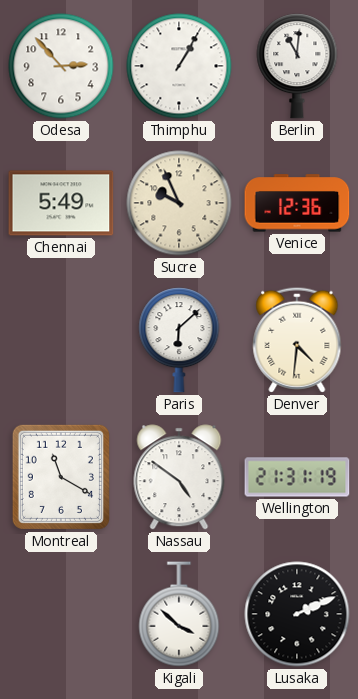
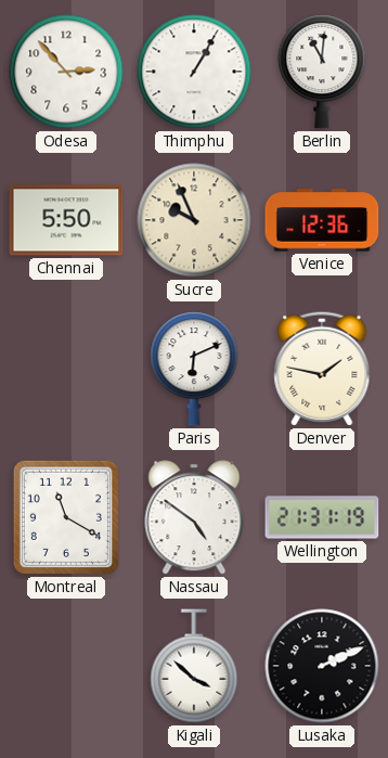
Chennai: 5:49 -> 5:50
Paris: 6:08 -> 6:11
Denver: 4:31 -> 1:47
